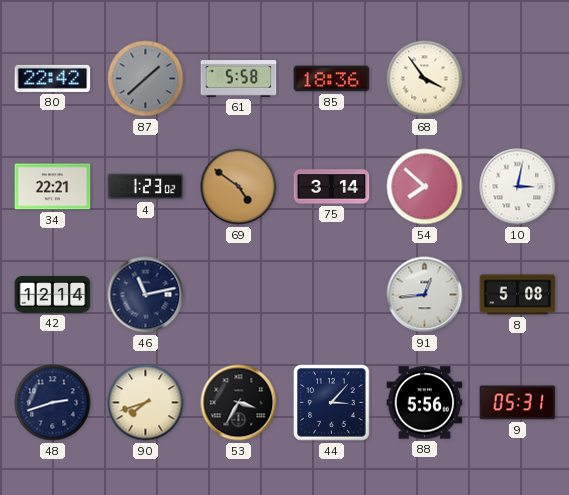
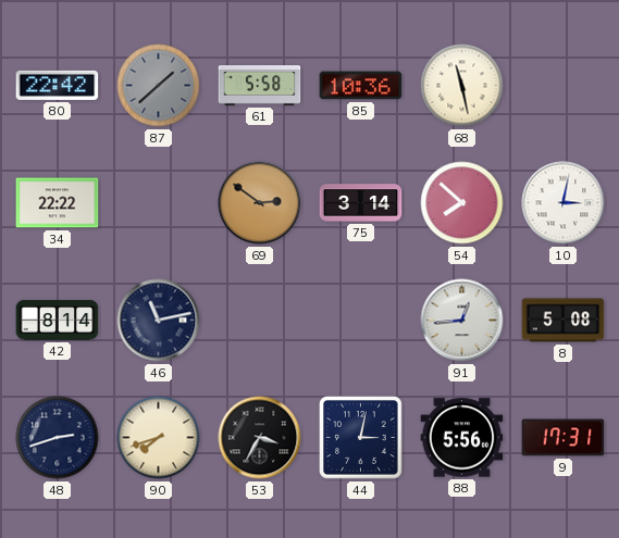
85: 18:36 -> 10:36
68: 3:54 -> 11:28
34: 22:21 -> 22:22
4: 1:23 -> none
69: 4:51 -> 2:51
42: 12:14 -> 8:14
44: 3:07 -> 3:02
9: 05:31 -> 17:31
